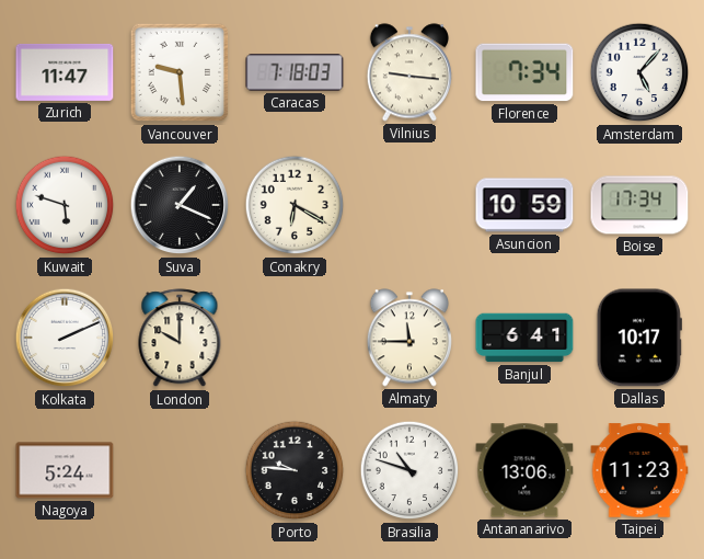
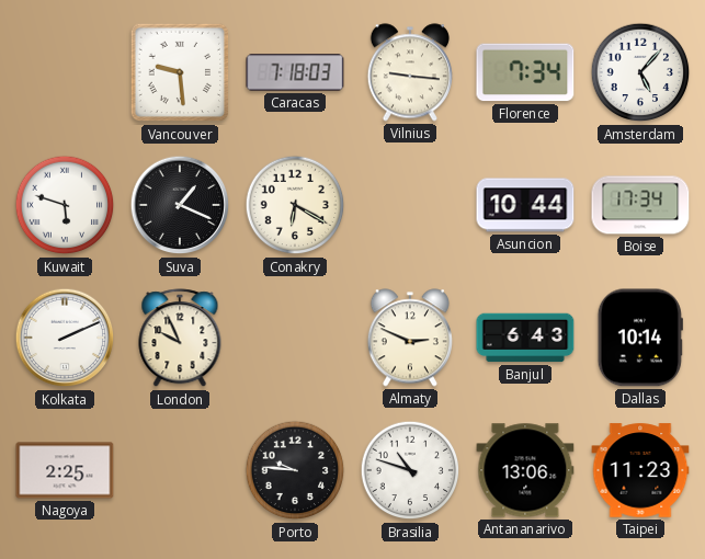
Zurich: 11:47 -> none
Asuncion: 10:59 -> 10:44
London: 10:00 -> 9:56
Almaty: 11:45 -> 2:49
Banjul: 6:41 -> 6:43
Dallas: 10:17 -> 10:14
Nagoya: 5:24 -> 2:25
